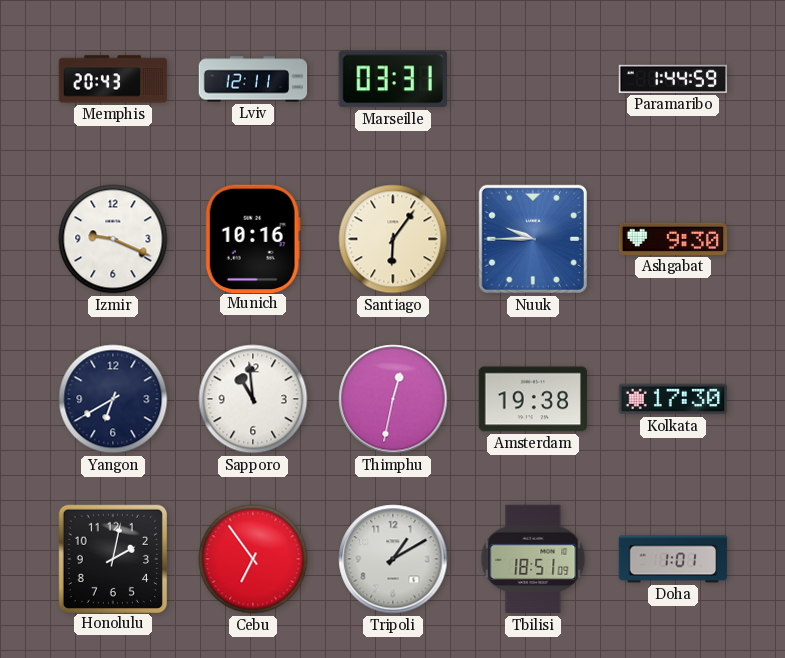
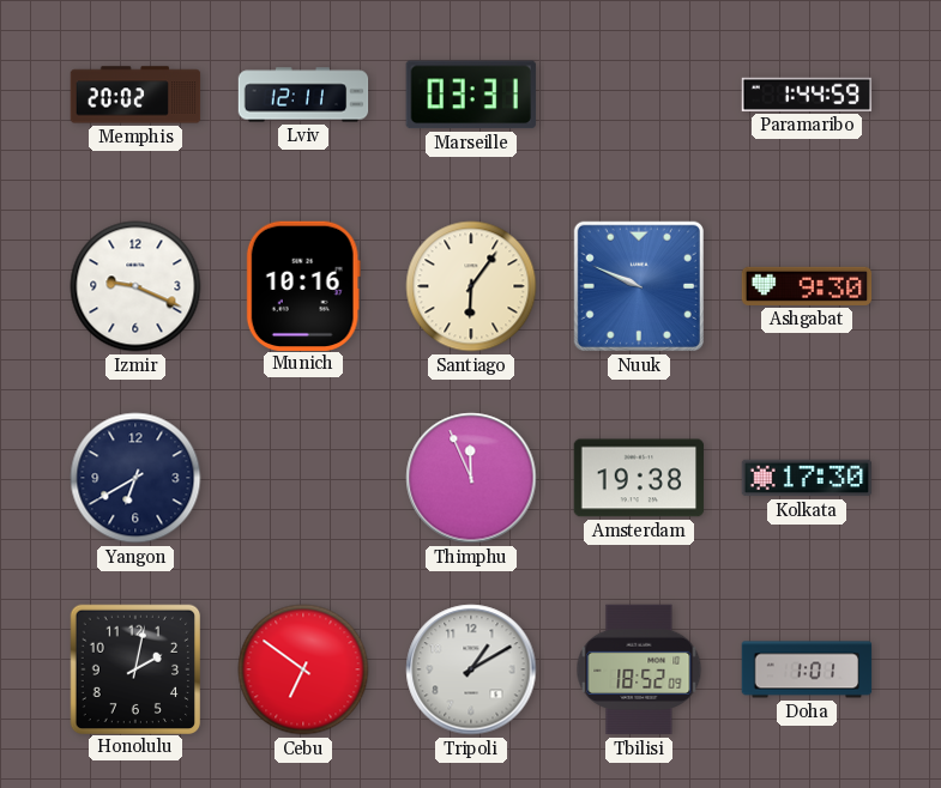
Memphis: 20:43 -> 20:02
Nuuk: 9:45 -> 9:49
Sapporo: 10:59 -> none
Thimphu: 12:32 -> 11:56
Cebu: 6:54 -> 6:51
Tbilisi: 18:51 -> 18:52
